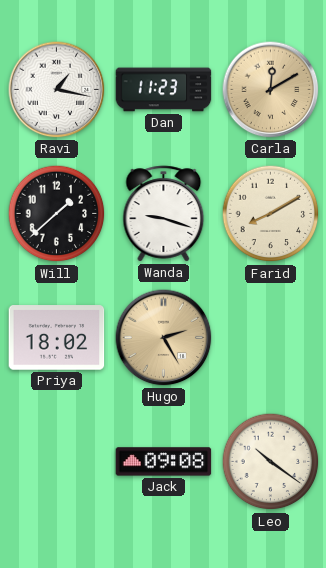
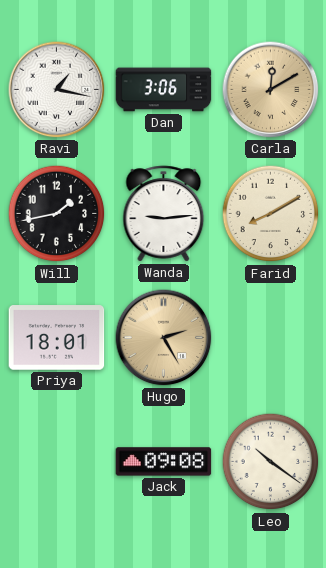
Dan: 11:23 -> 3:06
Will: 1:38 -> 1:43
Wanda: 9:18 -> 9:14
Priya: 18:02 -> 18:01
